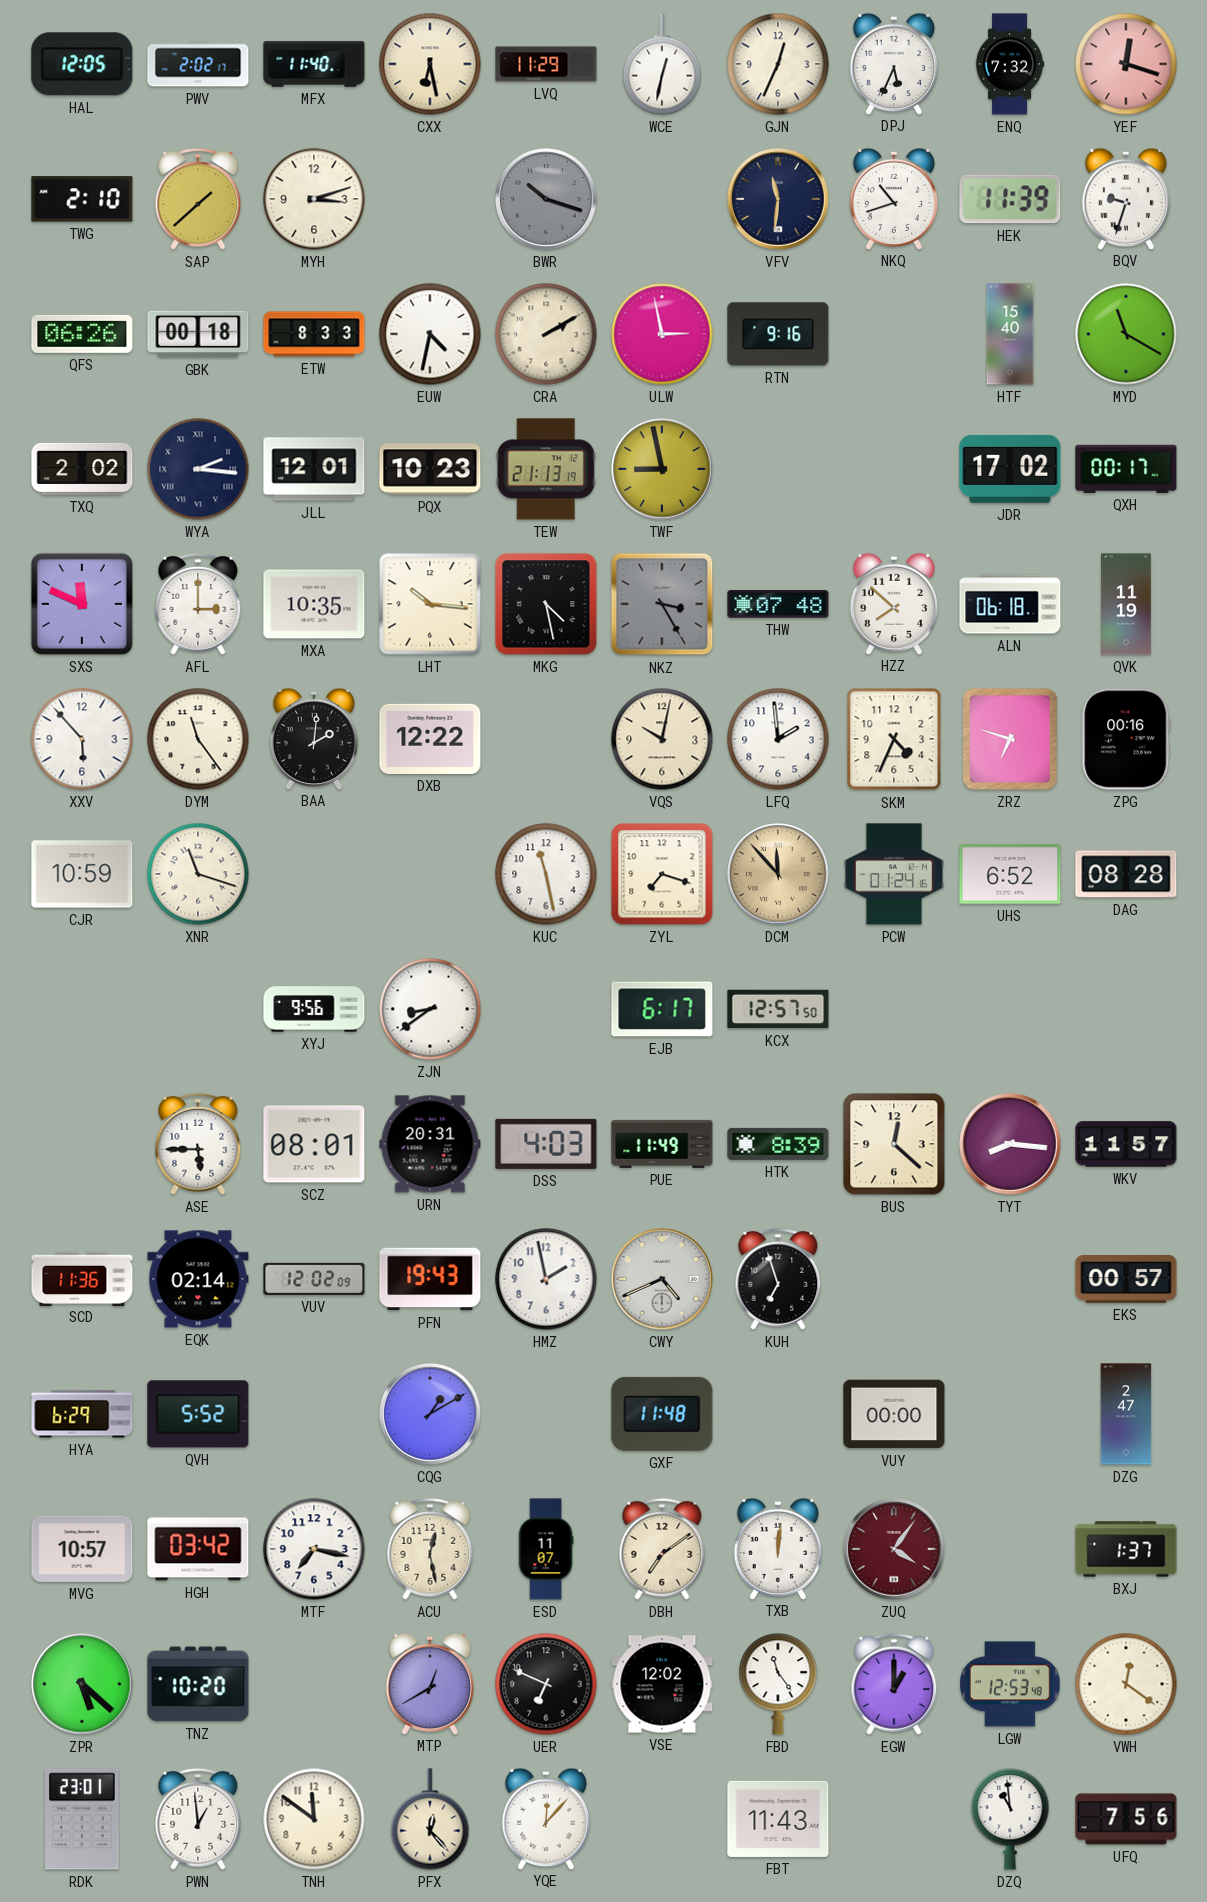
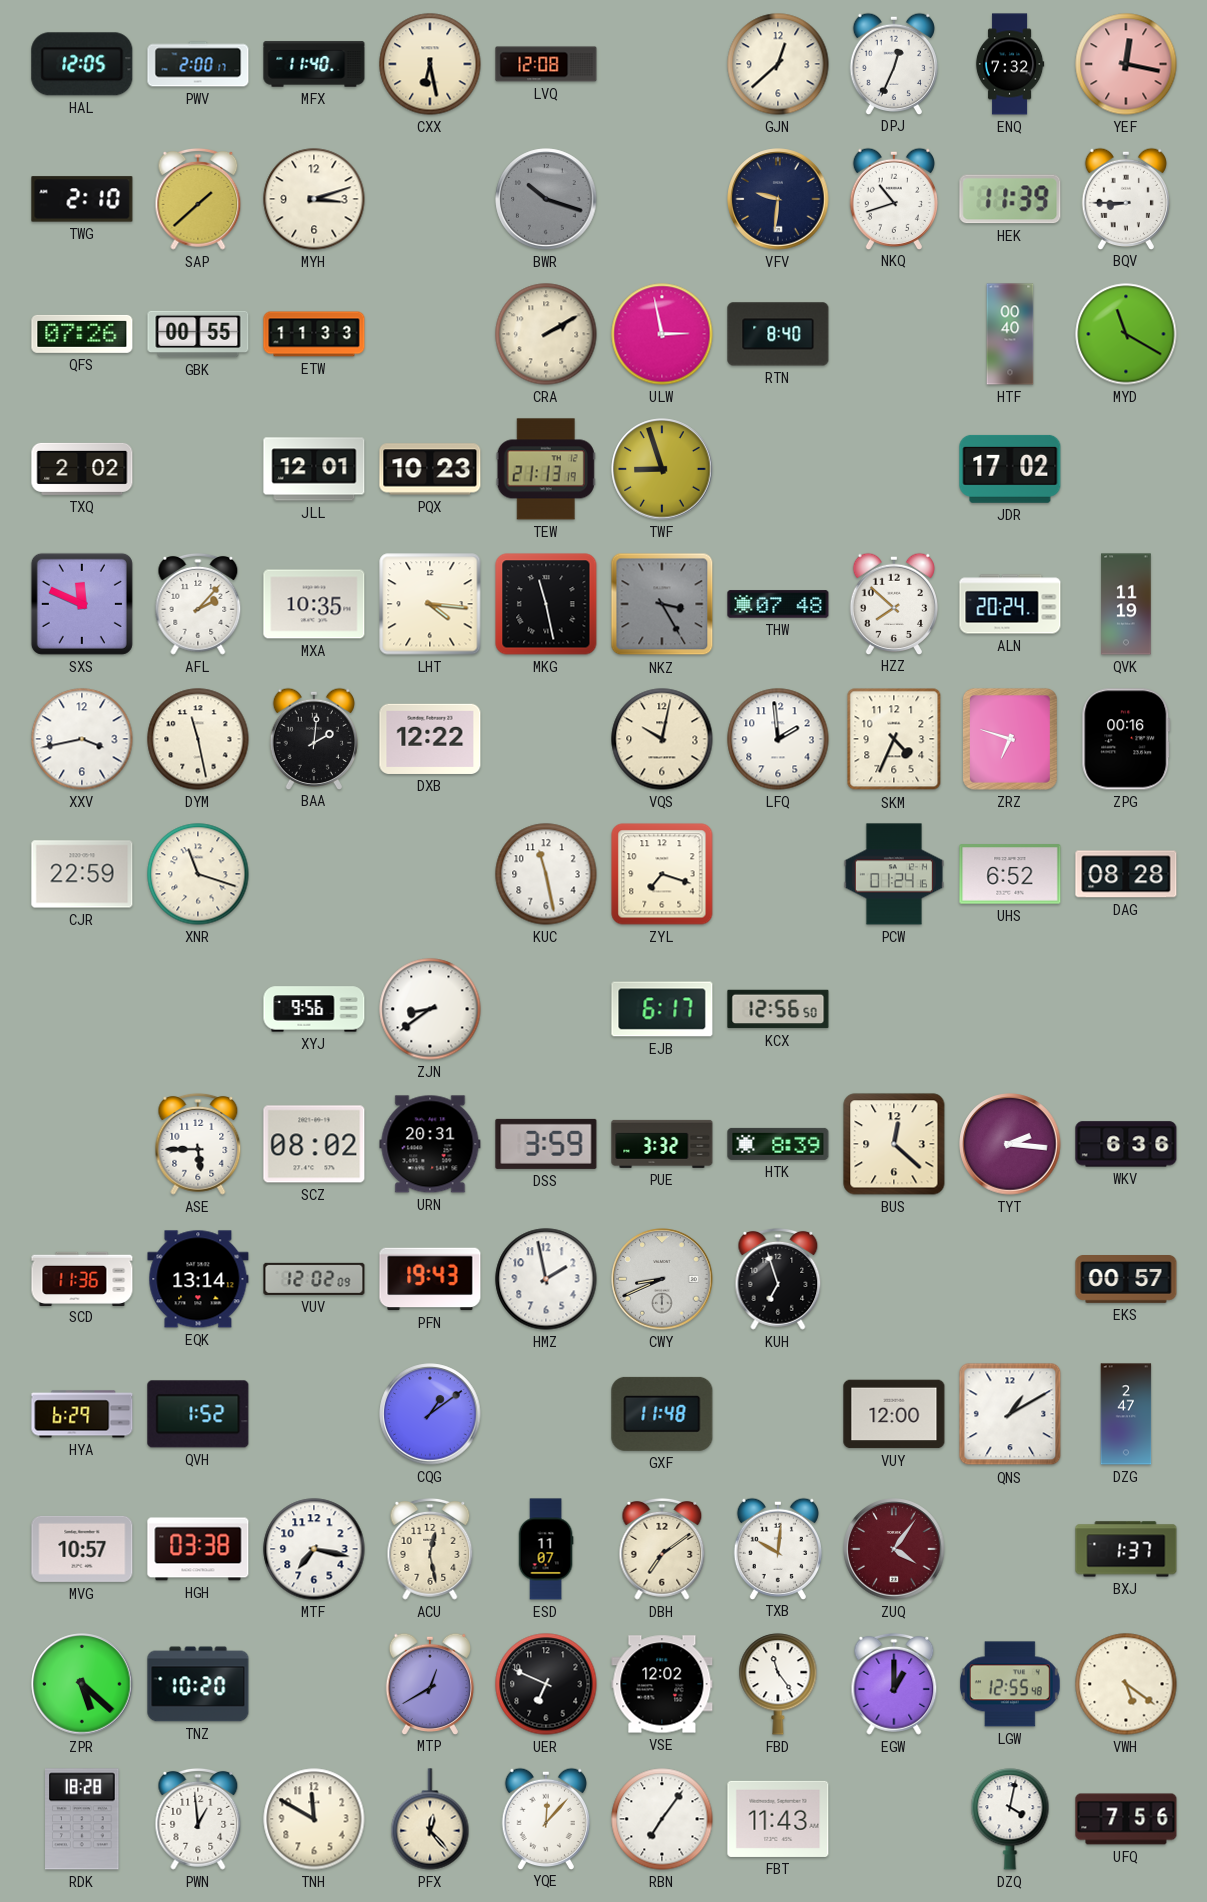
PWV: 2:02 -> 2:00
LVQ: 11:29 -> 12:08
WCE: 12:32 -> none
GJN: 12:34 -> 12:38
DPJ: 5:34 -> 12:34
YEF: 12:18 -> 12:17
VFV: 11:31 -> 9:31
BQV: 9:33 -> 8:45
QFS: 06:26 -> 07:26
GBK: 00:18 -> 00:55
ETW: 8:33 -> 11:33
EUW: 4:32 -> none
RTN: 9:16 -> 8:40
HTF: 15:40 -> 00:40
WYA: 2:16 -> none
TWF: 8:58 -> 8:57
QXH: 00:17 -> none
AFL: 3:00 -> 2:07
LHT: 10:16 -> 4:16
MKG: 4:28 -> 11:28
ALN: 06:18 -> 20:24
XXV: 5:53 -> 3:43
DYM: 11:24 -> 11:28
CJR: 10:59 -> 22:59
DCM: 11:53 -> none
KCX: 12:57 -> 12:56
SCZ: 08:01 -> 08:02
DSS: 4:03 -> 3:59
PUE: 11:49 -> 3:32
TYT: 8:16 -> 2:16
WKV: 11:57 -> 6:36
EQK: 02:14 -> 13:14
CWY: 4:41 -> 8:41
QVH: 5:52 -> 1:52
CQG: 1:10 -> 1:09
VUY: 00:00 -> 12:00
QNS: none -> 1:10
HGH: 03:42 -> 03:38
TXB: 12:01 -> 10:01
LGW: 12:53 -> 12:55
VWH: 12:21 -> 5:21
RDK: 23:01 -> 18:28
TNH: 11:51 -> 11:50
RBN: none -> 7:06
DZQ: 10:59 -> 4:02
